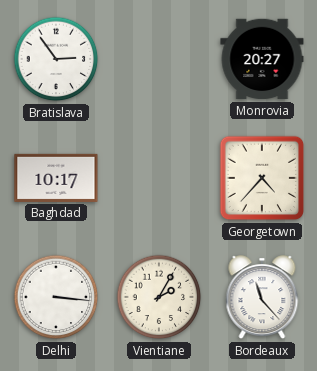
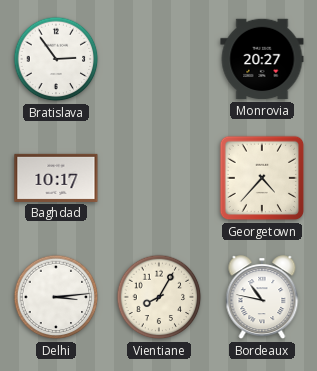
Delhi: 3:16 -> 3:14
Vientiane: 2:05 -> 8:05
Bordeaux: 11:23 -> 10:47
